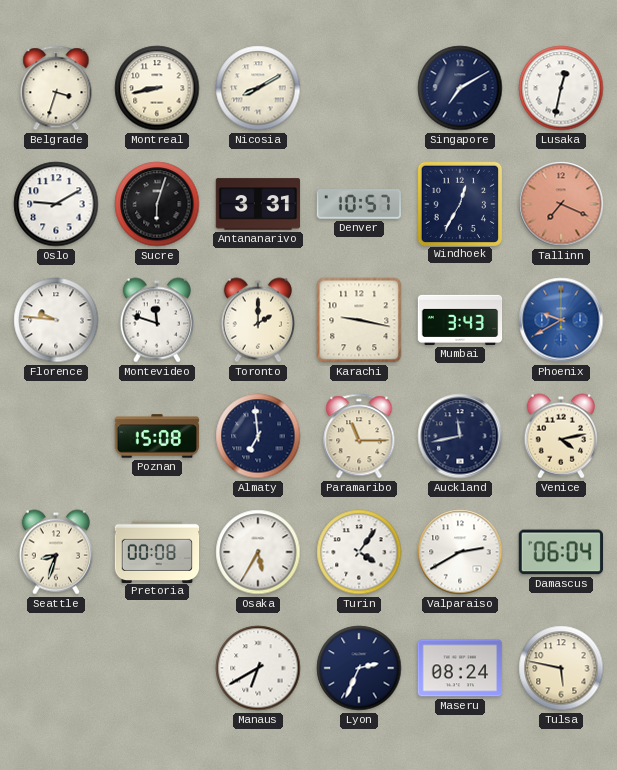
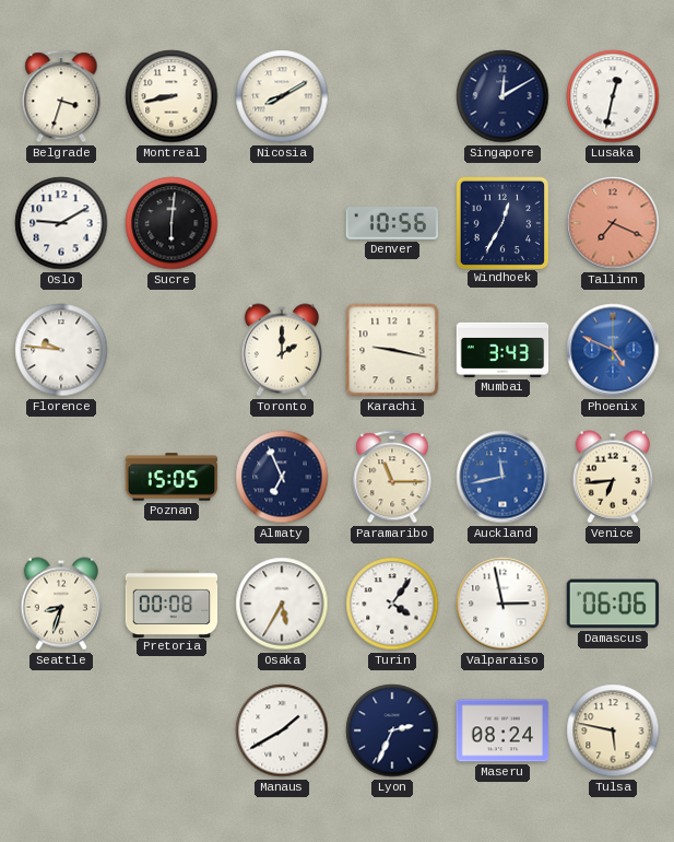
Singapore: 7:10 -> 12:10
Sucre: 6:03 -> 6:01
Antananarivo: 3:31 -> none
Denver: 10:57 -> 10:56
Montevideo: 11:48 -> none
Phoenix: 9:40 -> 4:49
Poznan: 15:08 -> 15:05
Almaty: 6:59 -> 6:56
Auckland dial: navy -> blue
Venice: 4:13 -> 6:44
Valparaiso: 2:40 -> 2:58
Damascus: 06:04 -> 06:06
Manaus: 6:40 -> 1:40
